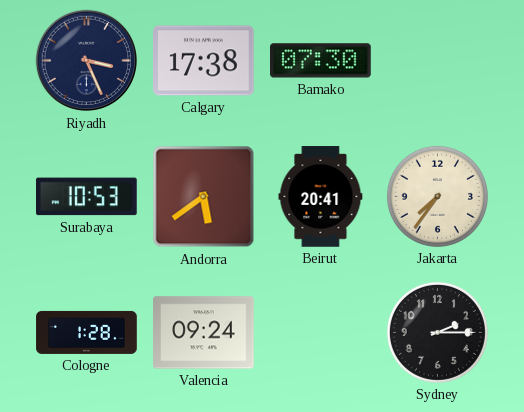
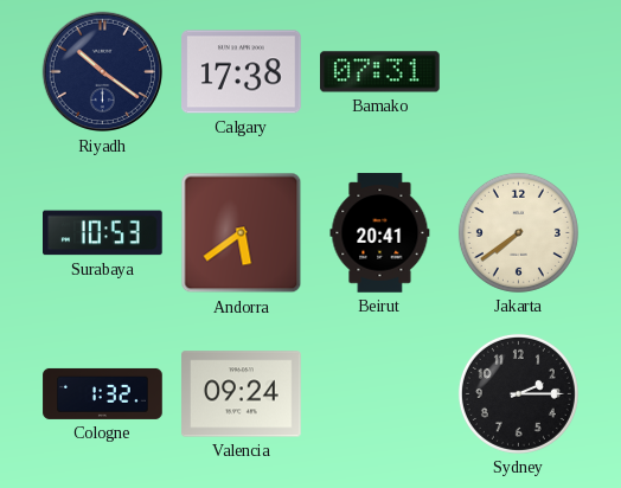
Riyadh: 3:26 -> 10:21
Bamako: 07:30 -> 07:31
Jakarta: 7:36 -> 7:39
Cologne: 1:28 -> 1:32
